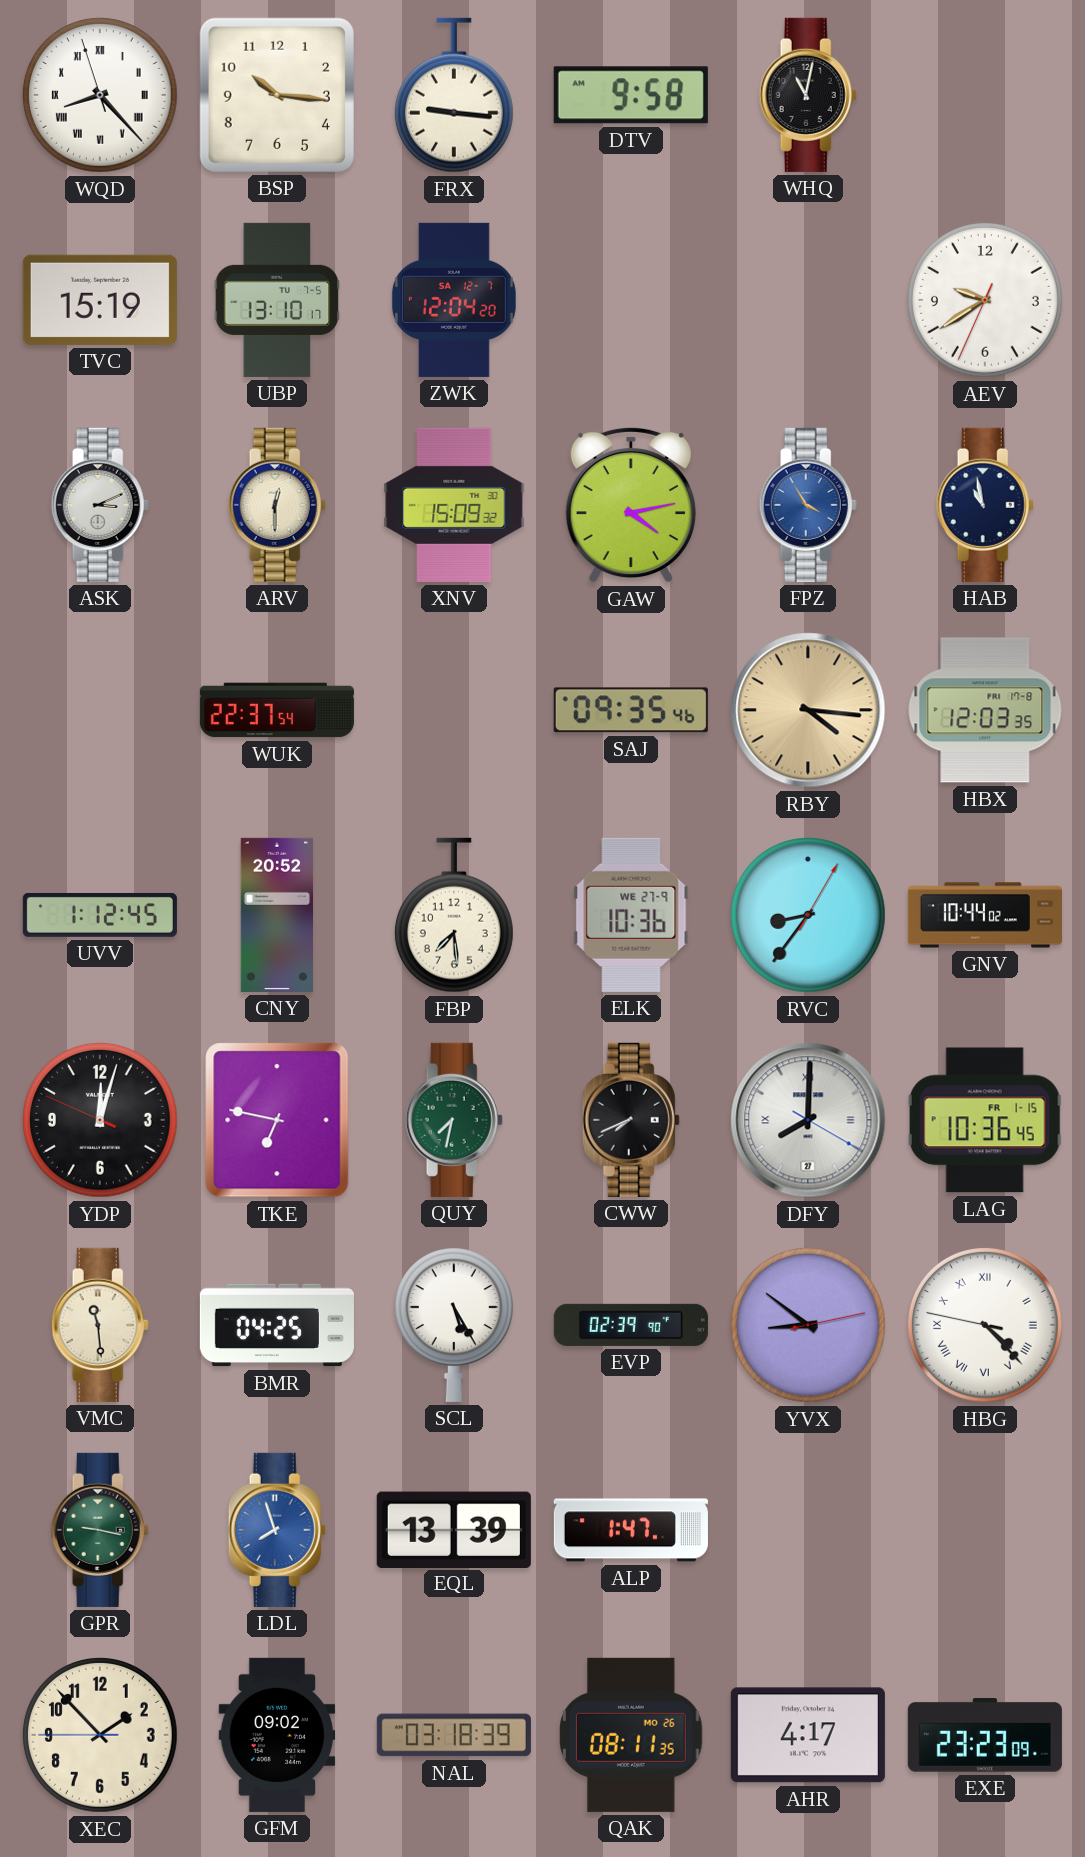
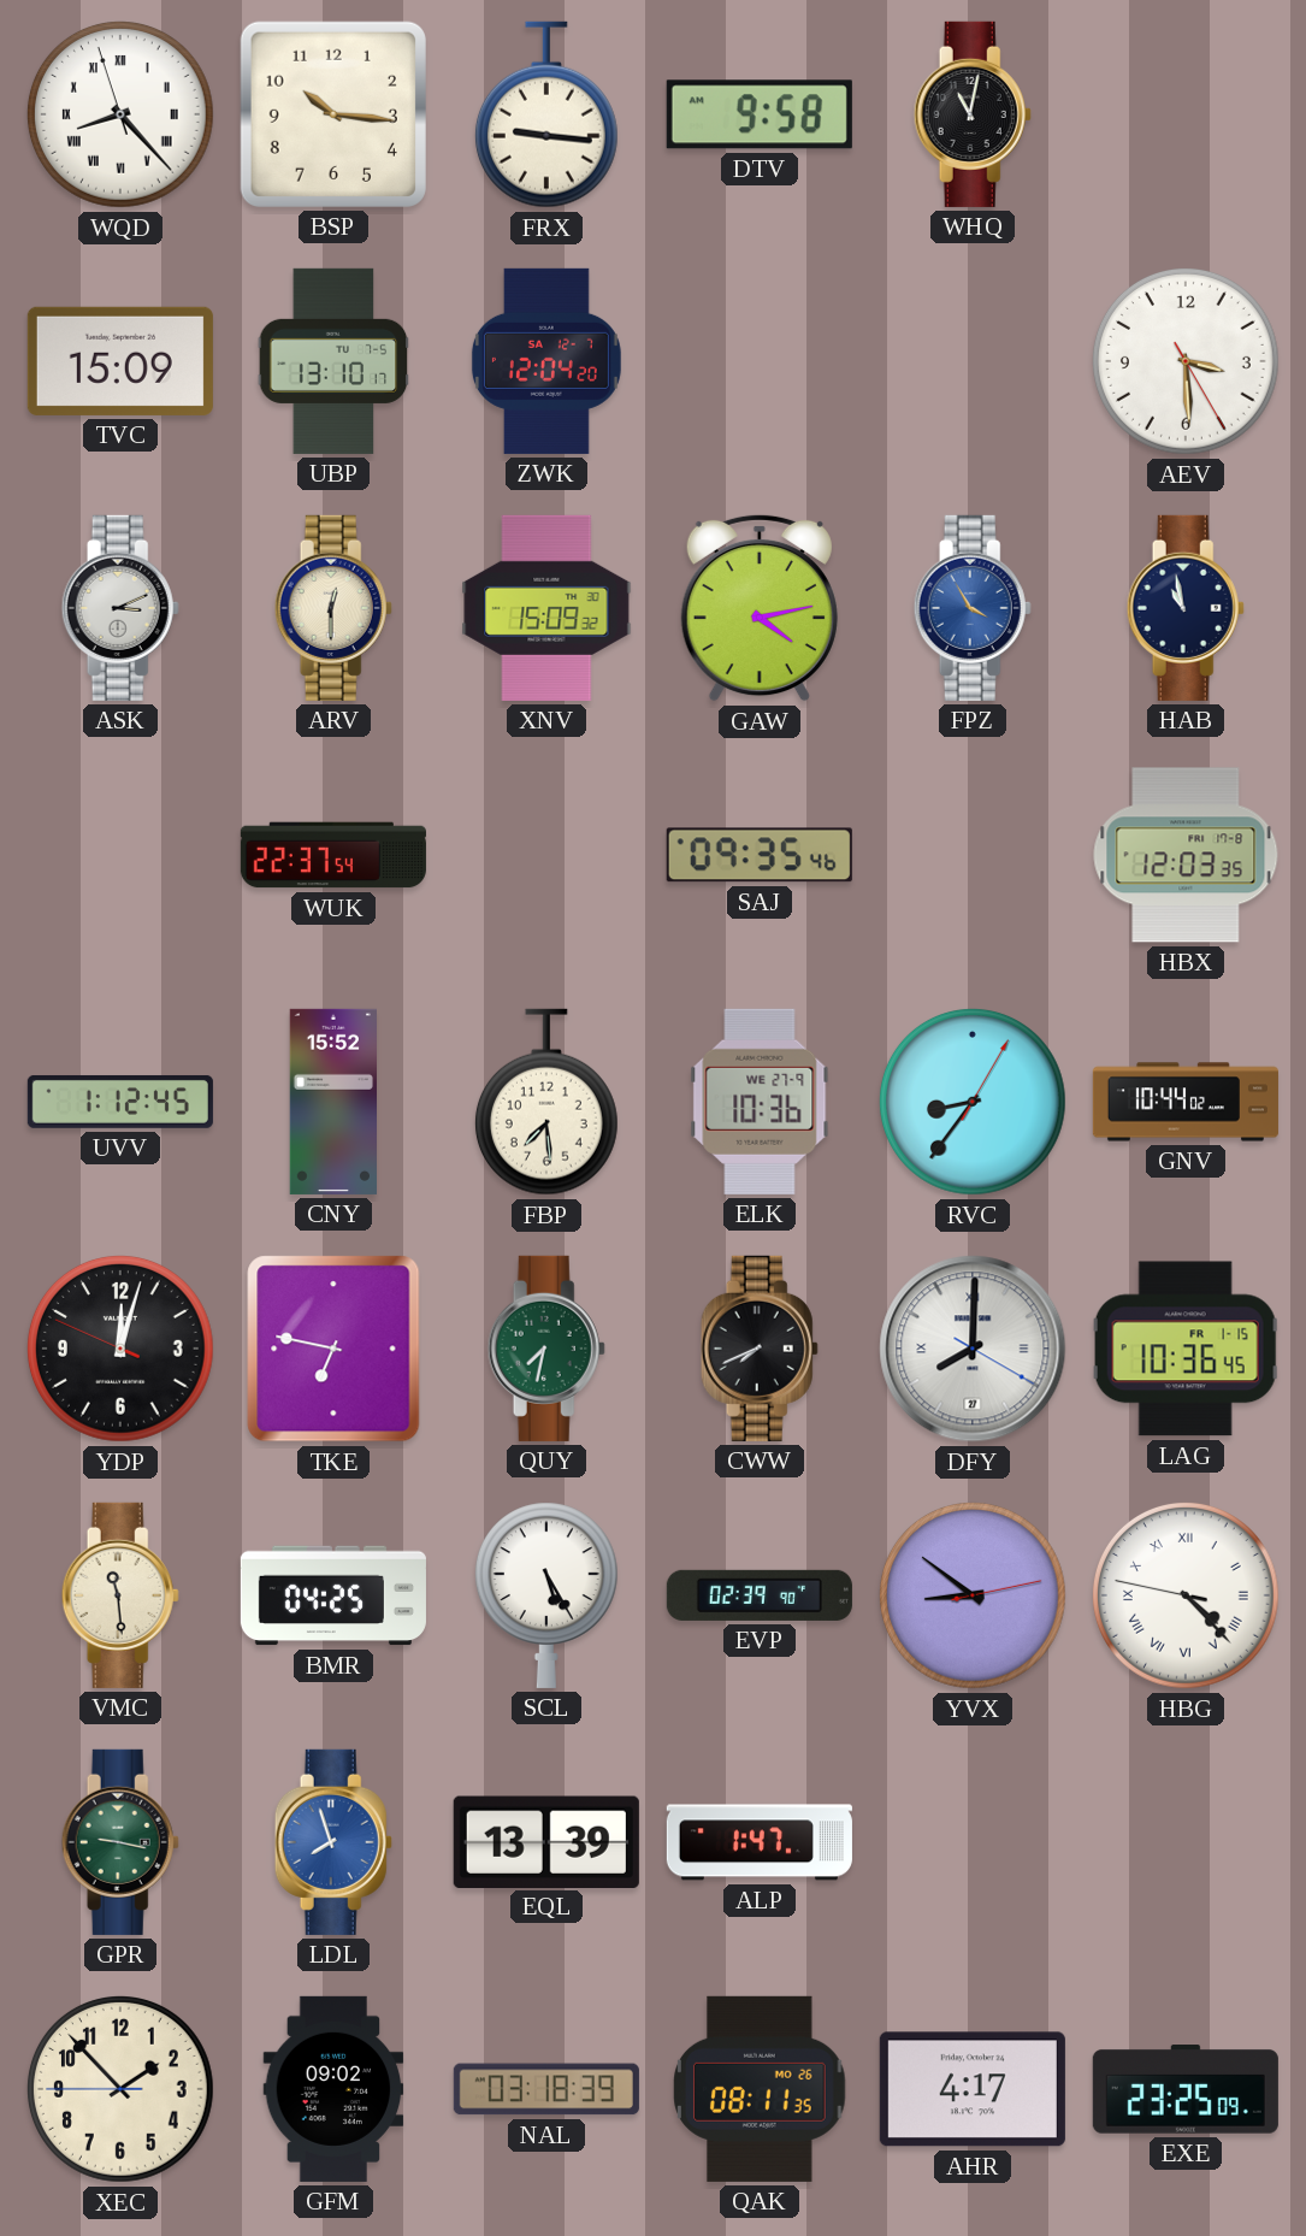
TVC: 15:19 -> 15:09
AEV: 9:39 -> 3:29
RBY: 4:16 -> none
CNY: 20:52 -> 15:52
EXE: 23:23 -> 23:25
